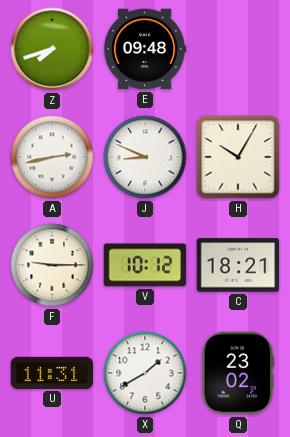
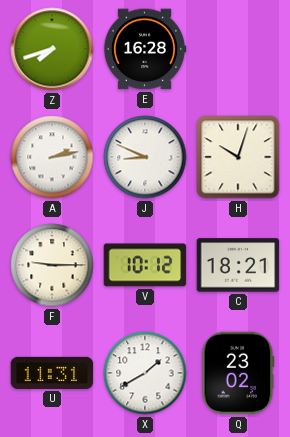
E: 09:48 -> 16:28
A: 2:43 -> 2:13
H: 10:05 -> 10:03
